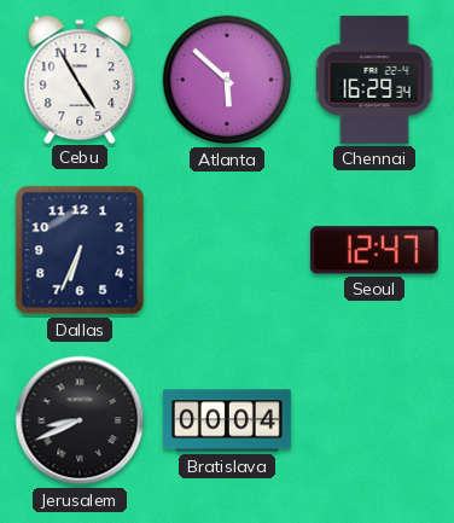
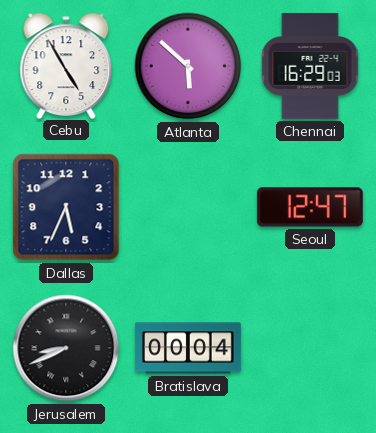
Chennai: 16:29:34 -> 16:29:03
Dallas: 6:34 -> 5:34
